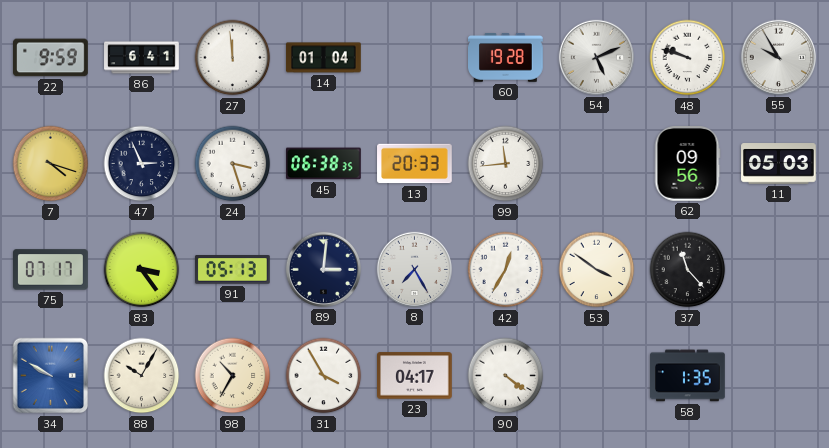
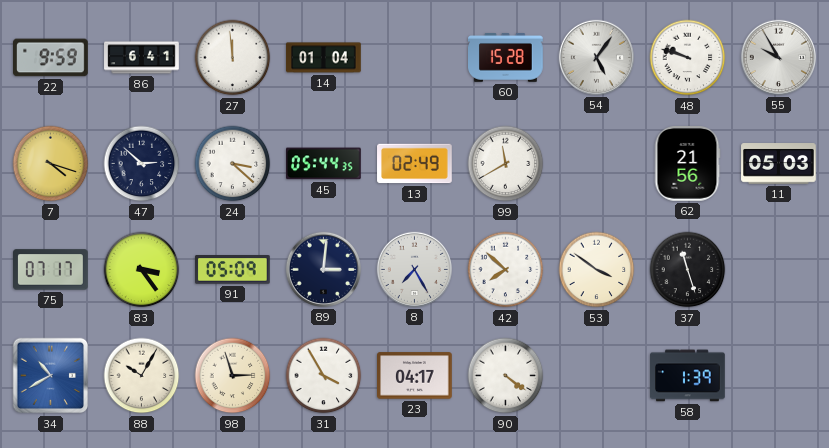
60: 19:28 -> 15:28
54: 5:11 -> 5:06
47: 2:56 -> 2:52
24: 3:27 -> 3:22
45: 06:38 -> 05:44
13: 20:33 -> 02:49
99: 11:44 -> 11:40
62: 09:56 -> 21:56
91: 05:13 -> 05:09
42: 12:35 -> 7:52
37: 11:23 -> 11:27
34: 9:50 -> 10:40
98: 10:35 -> 2:57
58: 1:35 -> 1:39
